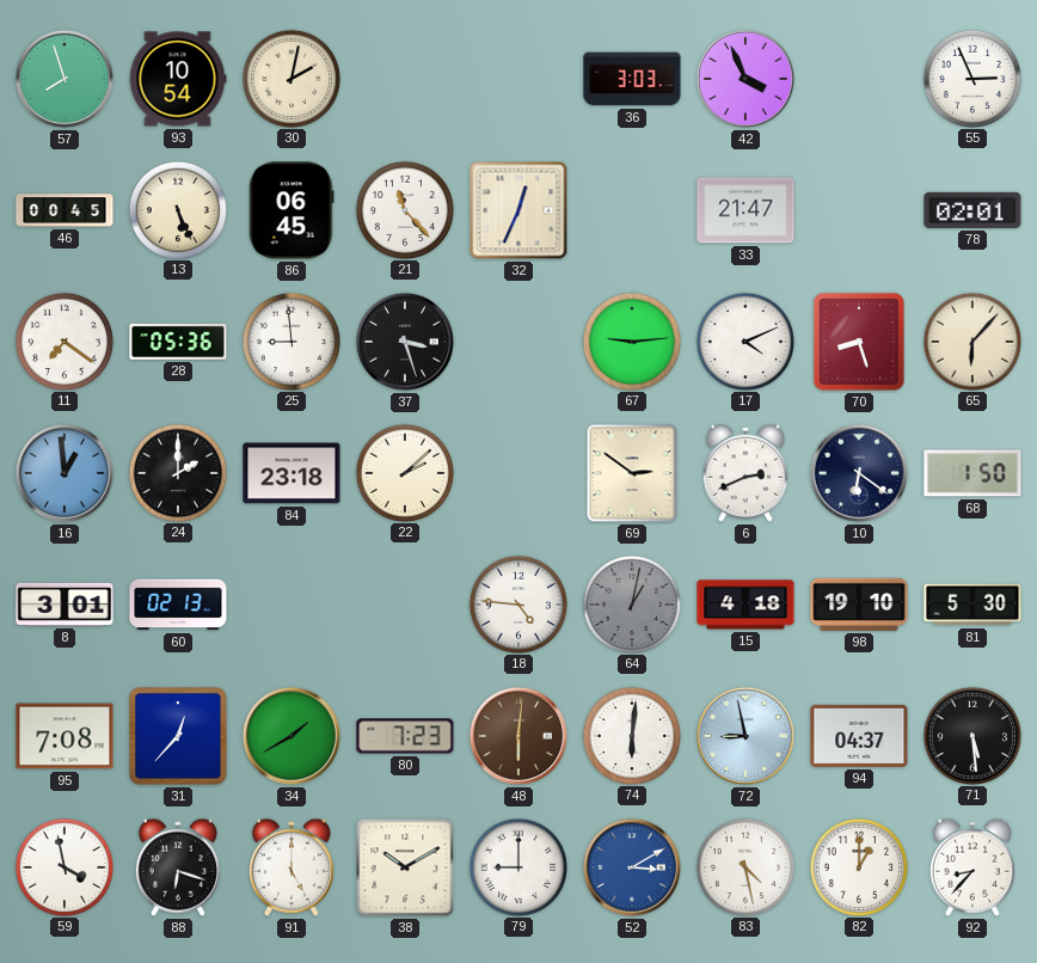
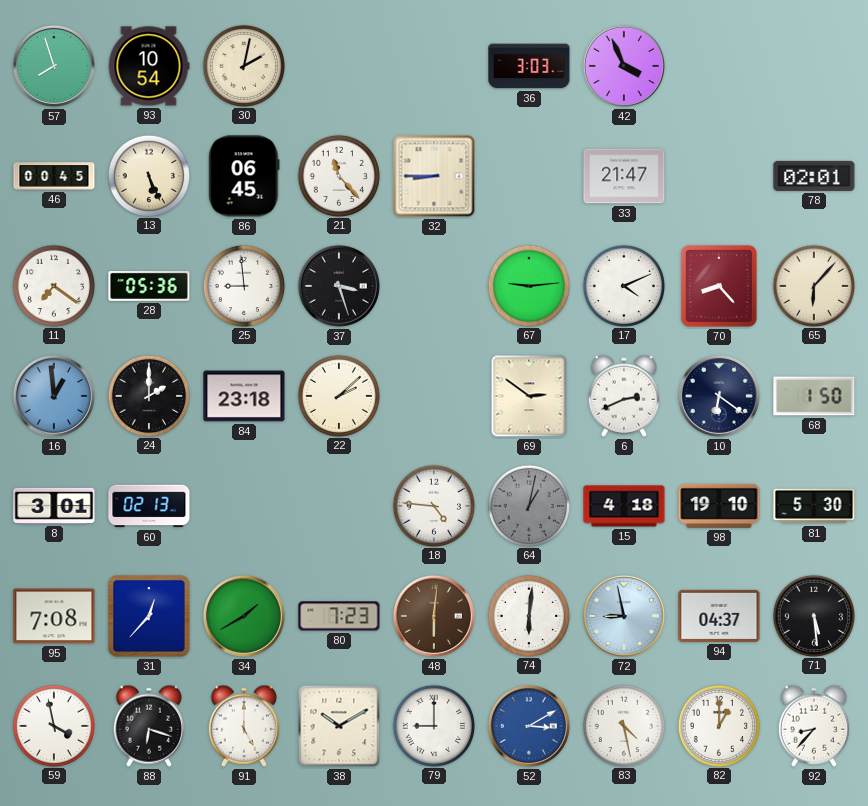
55: 2:56 -> none
32: 12:34 -> 8:45
70: 8:27 -> 8:23
